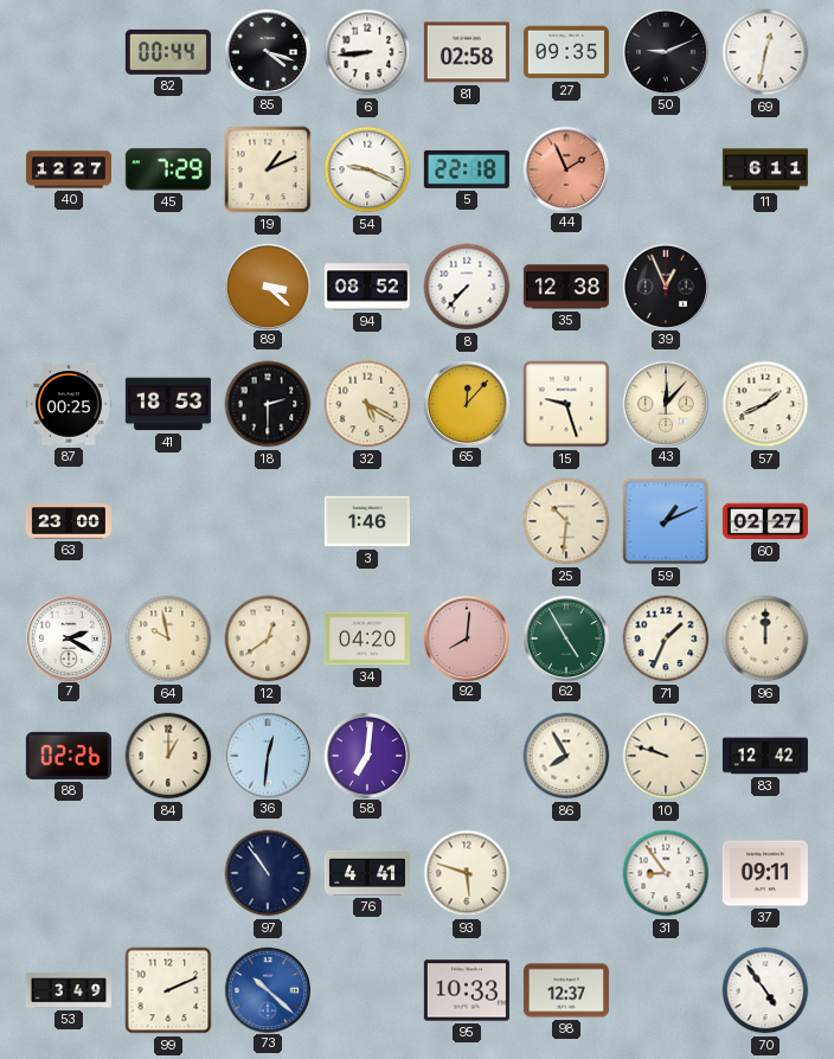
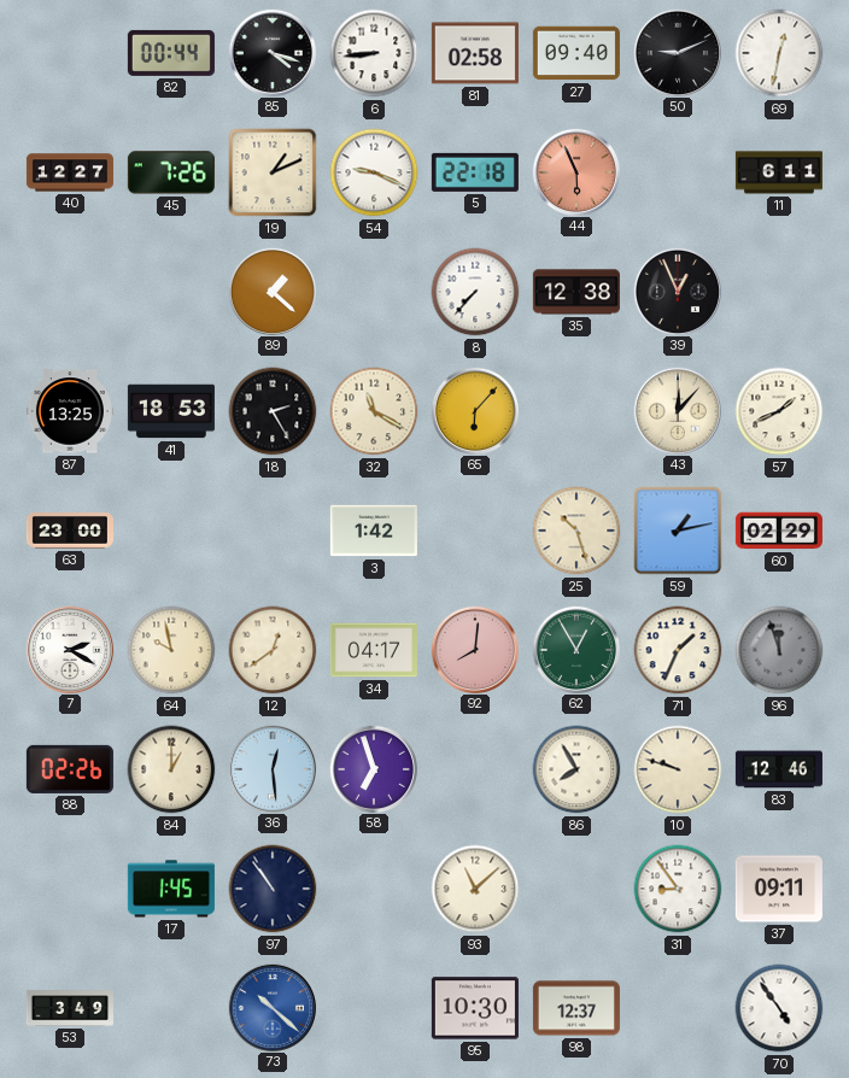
27: 09:35 -> 09:40
45: 7:29 -> 7:26
44: 1:56 -> 5:56
89: 3:22 -> 1:22
94: 08:52 -> none
87: 00:25 -> 13:25
18: 2:30 -> 2:25
32: 5:20 -> 11:20
65: 12:07 -> 6:07
15: 9:27 -> none
3: 1:46 -> 1:42
25: 10:31 -> 10:27
59: 1:11 -> 1:13
60: 02:27 -> 02:29
34: 04:20 -> 04:17
62: 4:55 -> 12:55
96: 12:00 -> 11:57
96 dial: cream -> grey
36: 12:31 -> 12:29
58: 7:01 -> 6:57
83: 12:42 -> 12:46
17: none -> 1:45
76: 4:41 -> none
93: 5:48 -> 11:08
99: 2:11 -> none
95: 10:33 -> 10:30
